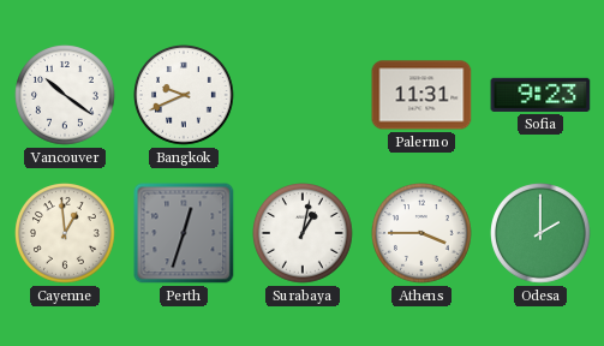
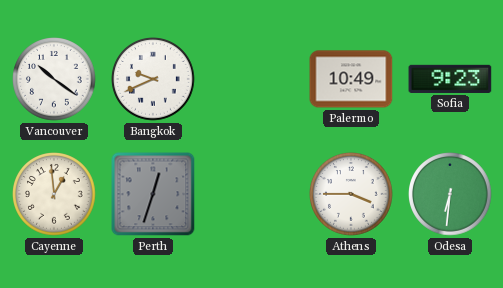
Palermo: 11:31 -> 10:49
Surabaya: 1:02 -> none
Odesa: 2:00 -> 6:31
